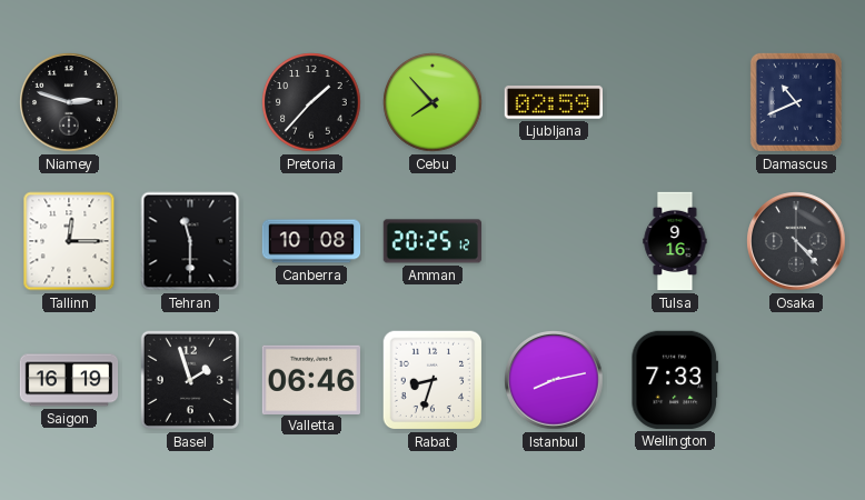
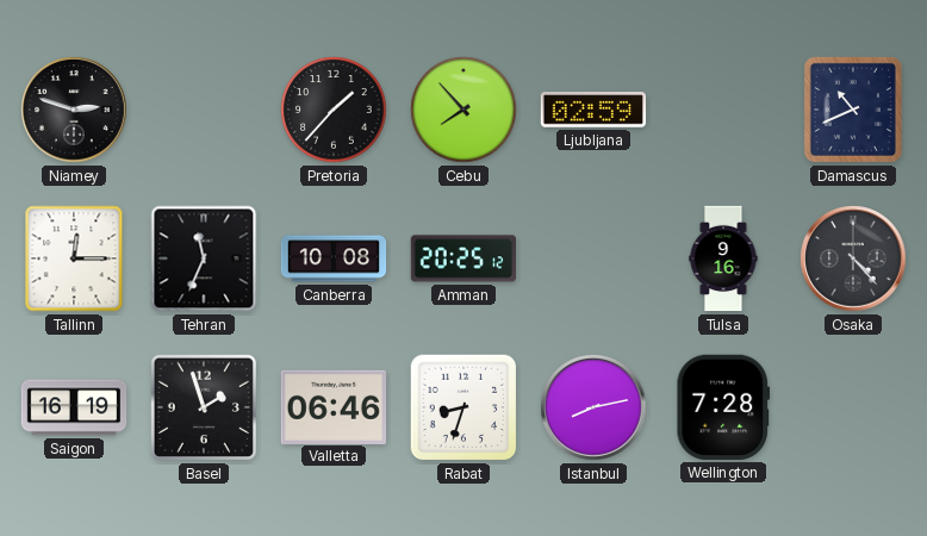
Tehran: 11:30 -> 11:34
Wellington: 7:33 -> 7:28
